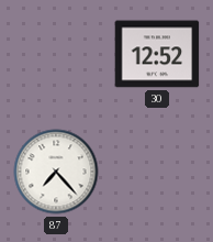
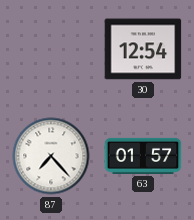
30: 12:52 -> 12:54
63: none -> 01:57
